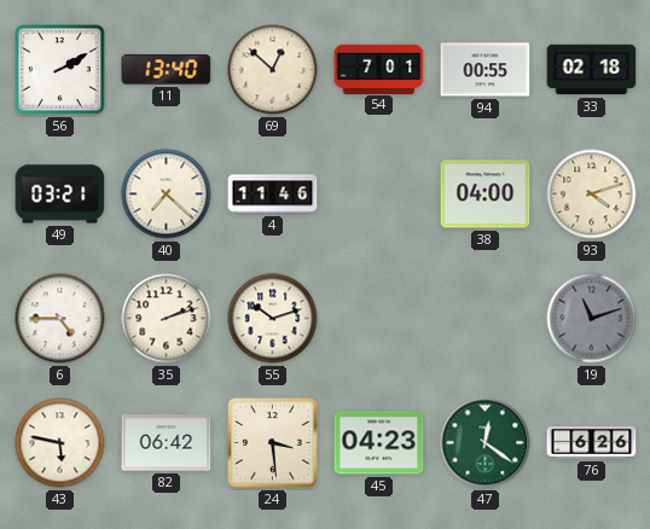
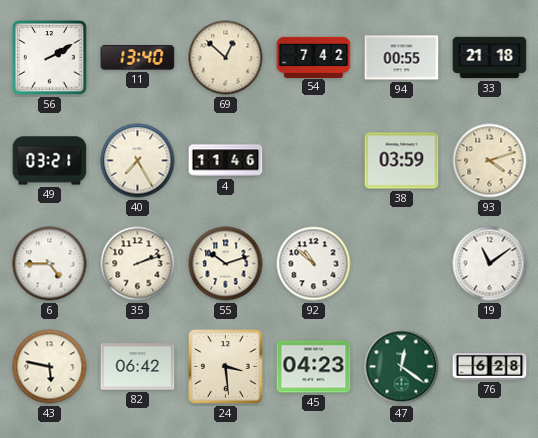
54: 7:01 -> 7:42
33: 02:18 -> 21:18
40: 7:22 -> 7:25
38: 04:00 -> 03:59
92: none -> 10:52
19: 11:12 -> 11:09
19 dial: grey -> white
76: 6:26 -> 6:28
